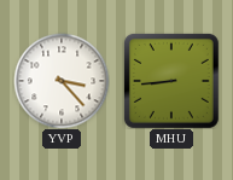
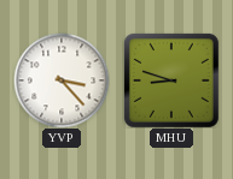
MHU: 8:44 -> 8:48
